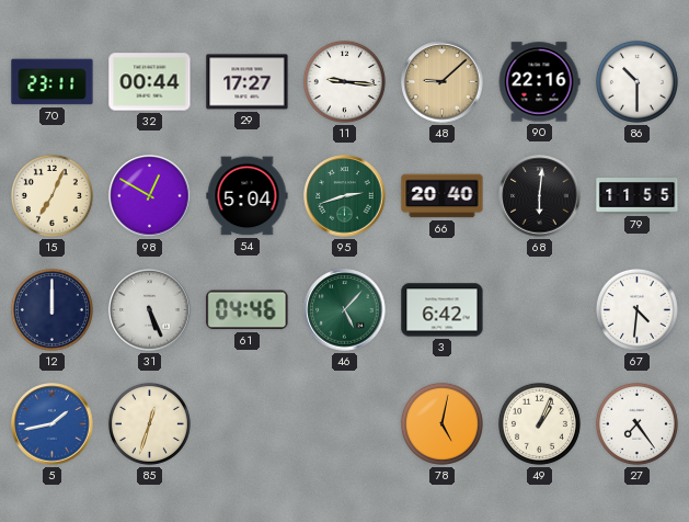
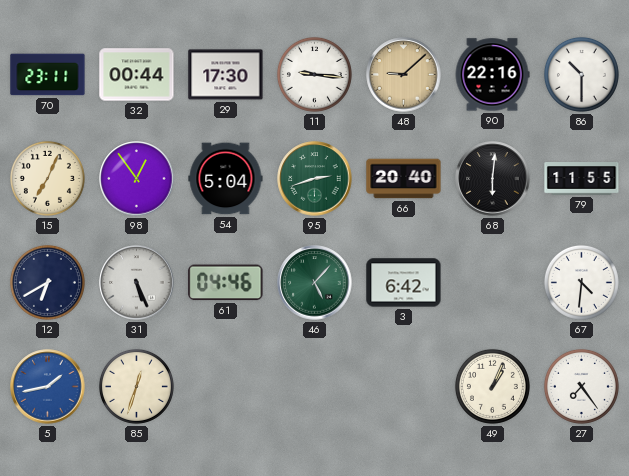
29: 17:27 -> 17:30
98: 12:50 -> 12:54
12: 12:00 -> 6:40
78: 5:02 -> none
